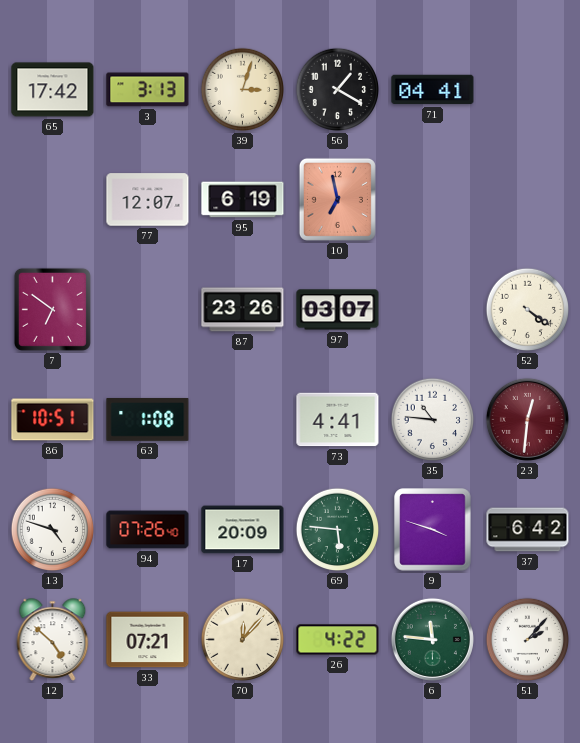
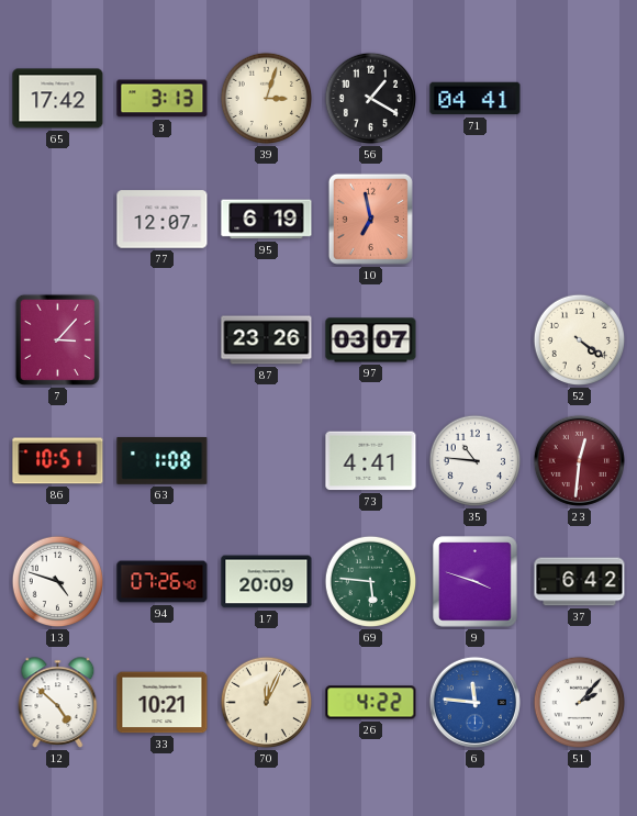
7: 6:51 -> 3:07
33: 07:21 -> 10:21
70: 12:07 -> 12:04
6 dial: green -> blue
